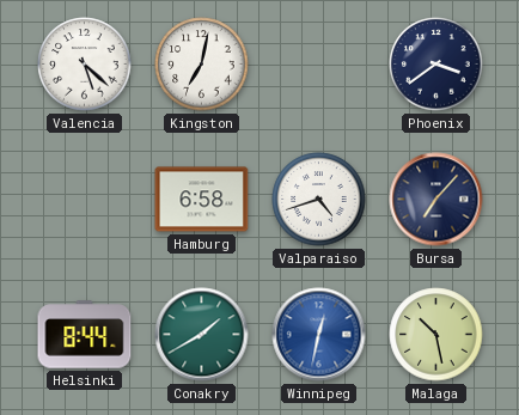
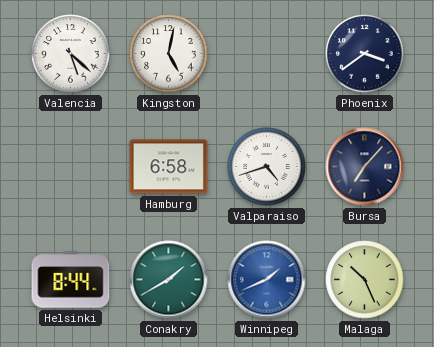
Kingston: 7:02 -> 5:02
Winnipeg: 12:32 -> 1:41
Malaga: 10:28 -> 10:26
